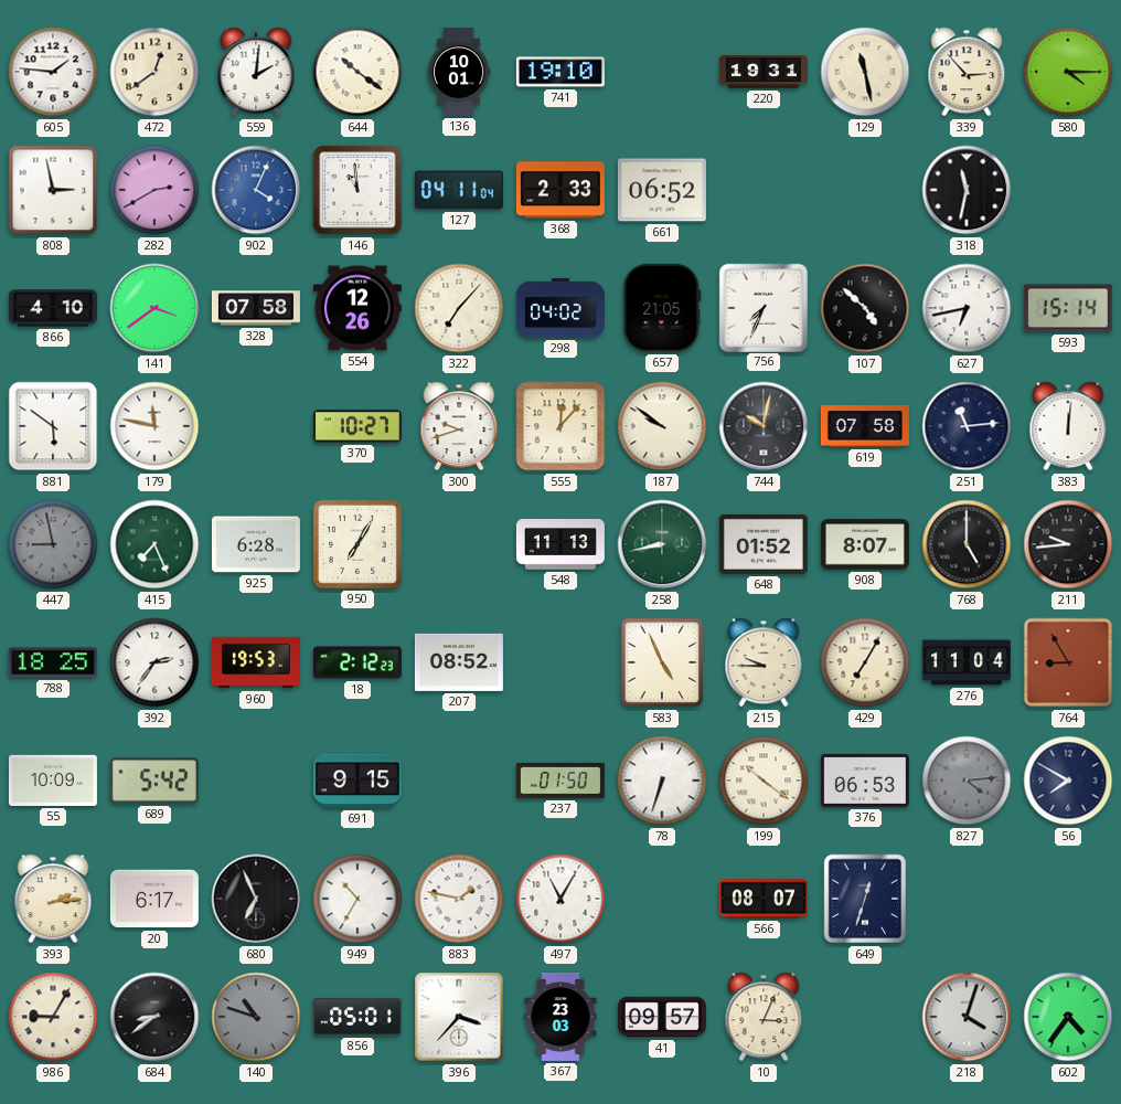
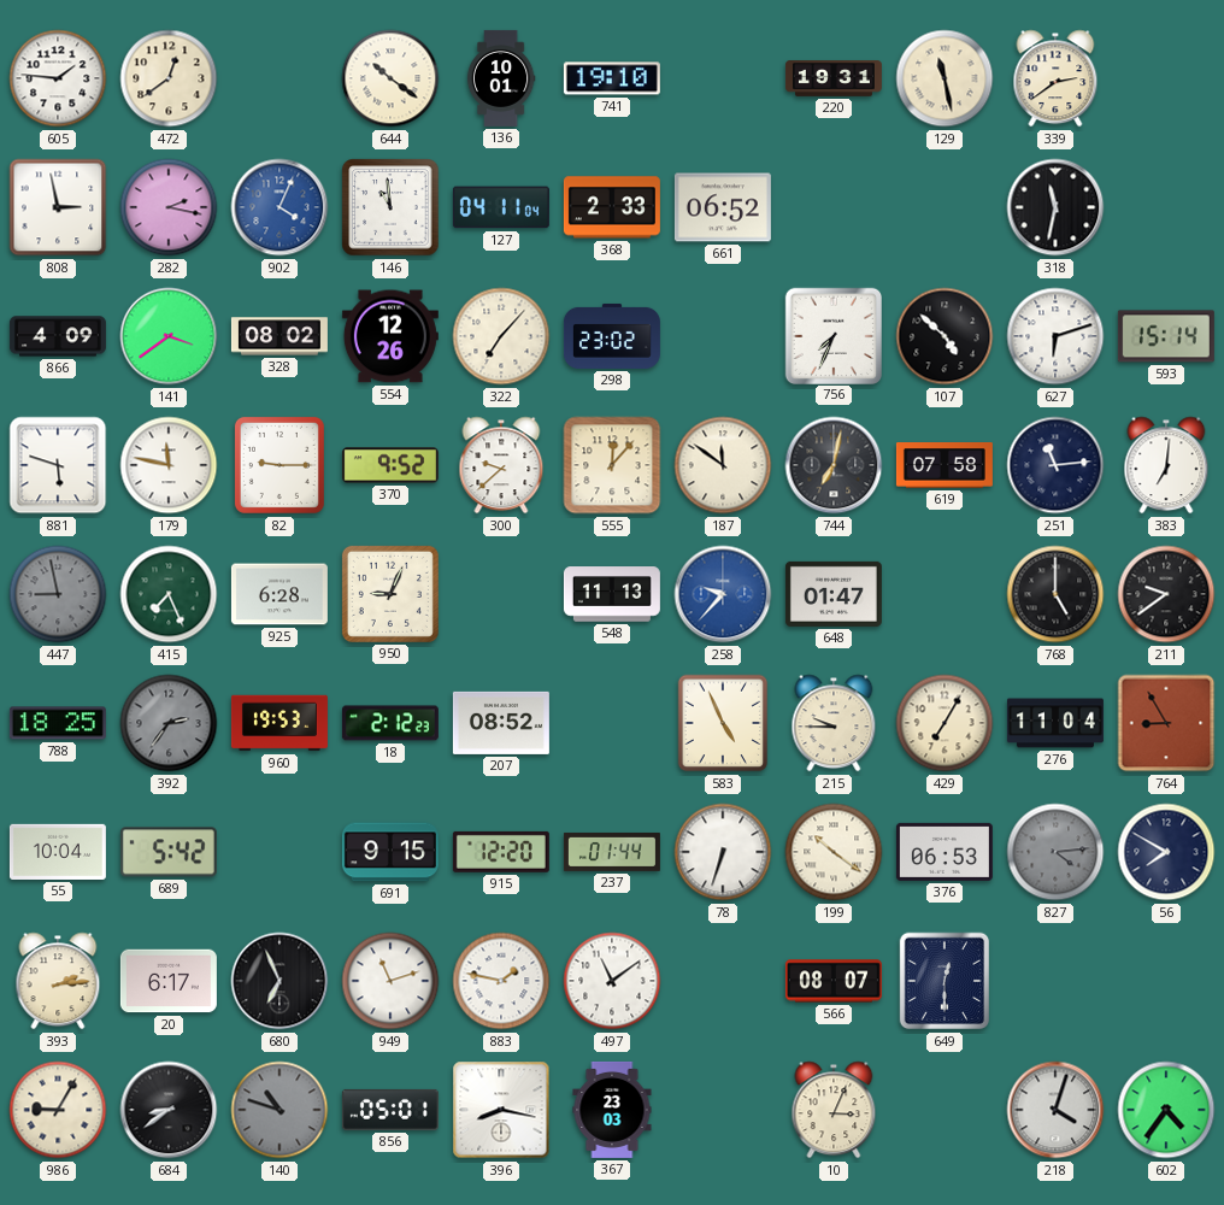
559: 2:01 -> none
339: 2:53 -> 2:39
580: 4:15 -> none
282: 2:40 -> 2:17
866: 4:10 -> 4:09
328: 07:58 -> 08:02
298: 04:02 -> 23:02
657: 21:05 -> none
627: 6:43 -> 6:12
881: 5:51 -> 5:48
82: none -> 9:15
370: 10:27 -> 9:52
300: 9:42 -> 9:38
187: 9:51 -> 11:51
744: 10:02 -> 7:02
383: 12:01 -> 7:01
950: 7:05 -> 9:04
258: 8:43 -> 9:37
258 dial: green -> blue
648: 01:52 -> 01:47
908: 8:07 -> none
211: 9:44 -> 9:39
392 dial: white -> grey
55: 10:09 -> 10:04
915: none -> 12:20
237: 01:50 -> 01:44
949: 10:35 -> 11:12
497: 11:05 -> 11:09
649: 12:33 -> 12:30
396: 3:37 -> 8:17
41: 09:57 -> none
